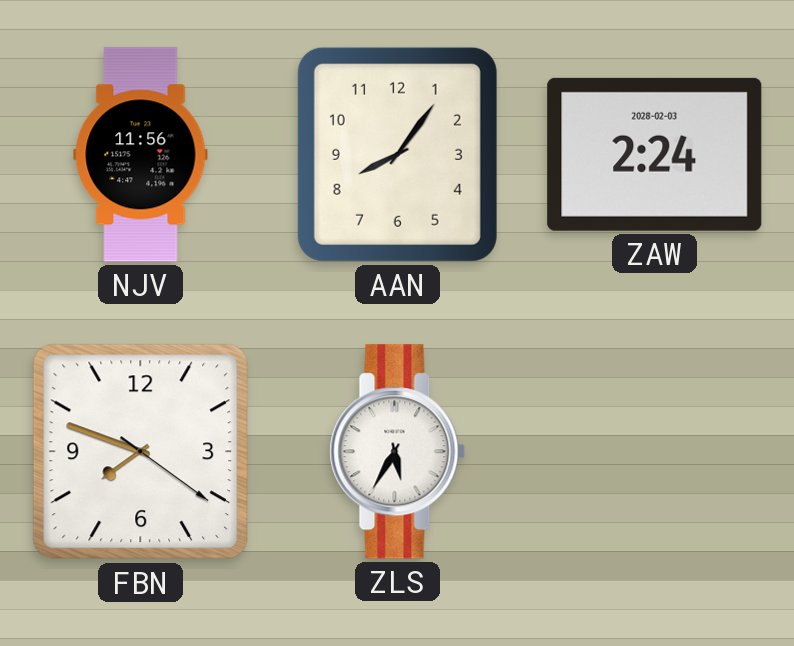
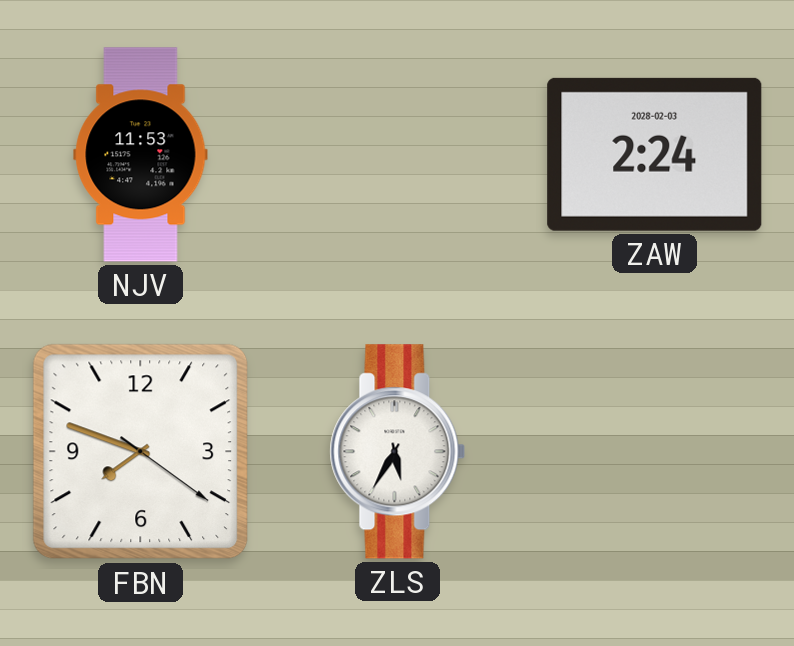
NJV: 11:56 -> 11:53
AAN: 8:06 -> none
